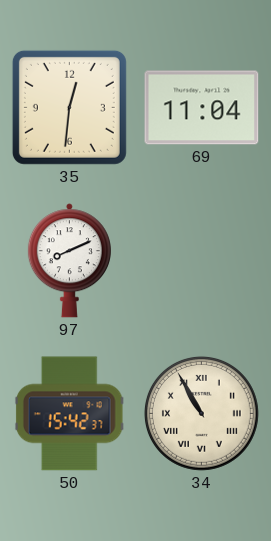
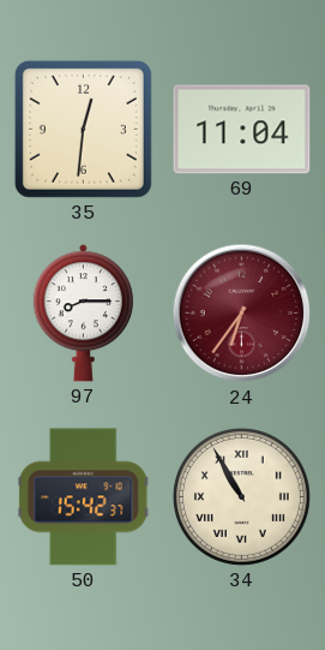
97: 8:11 -> 8:15
24: none -> 6:36
